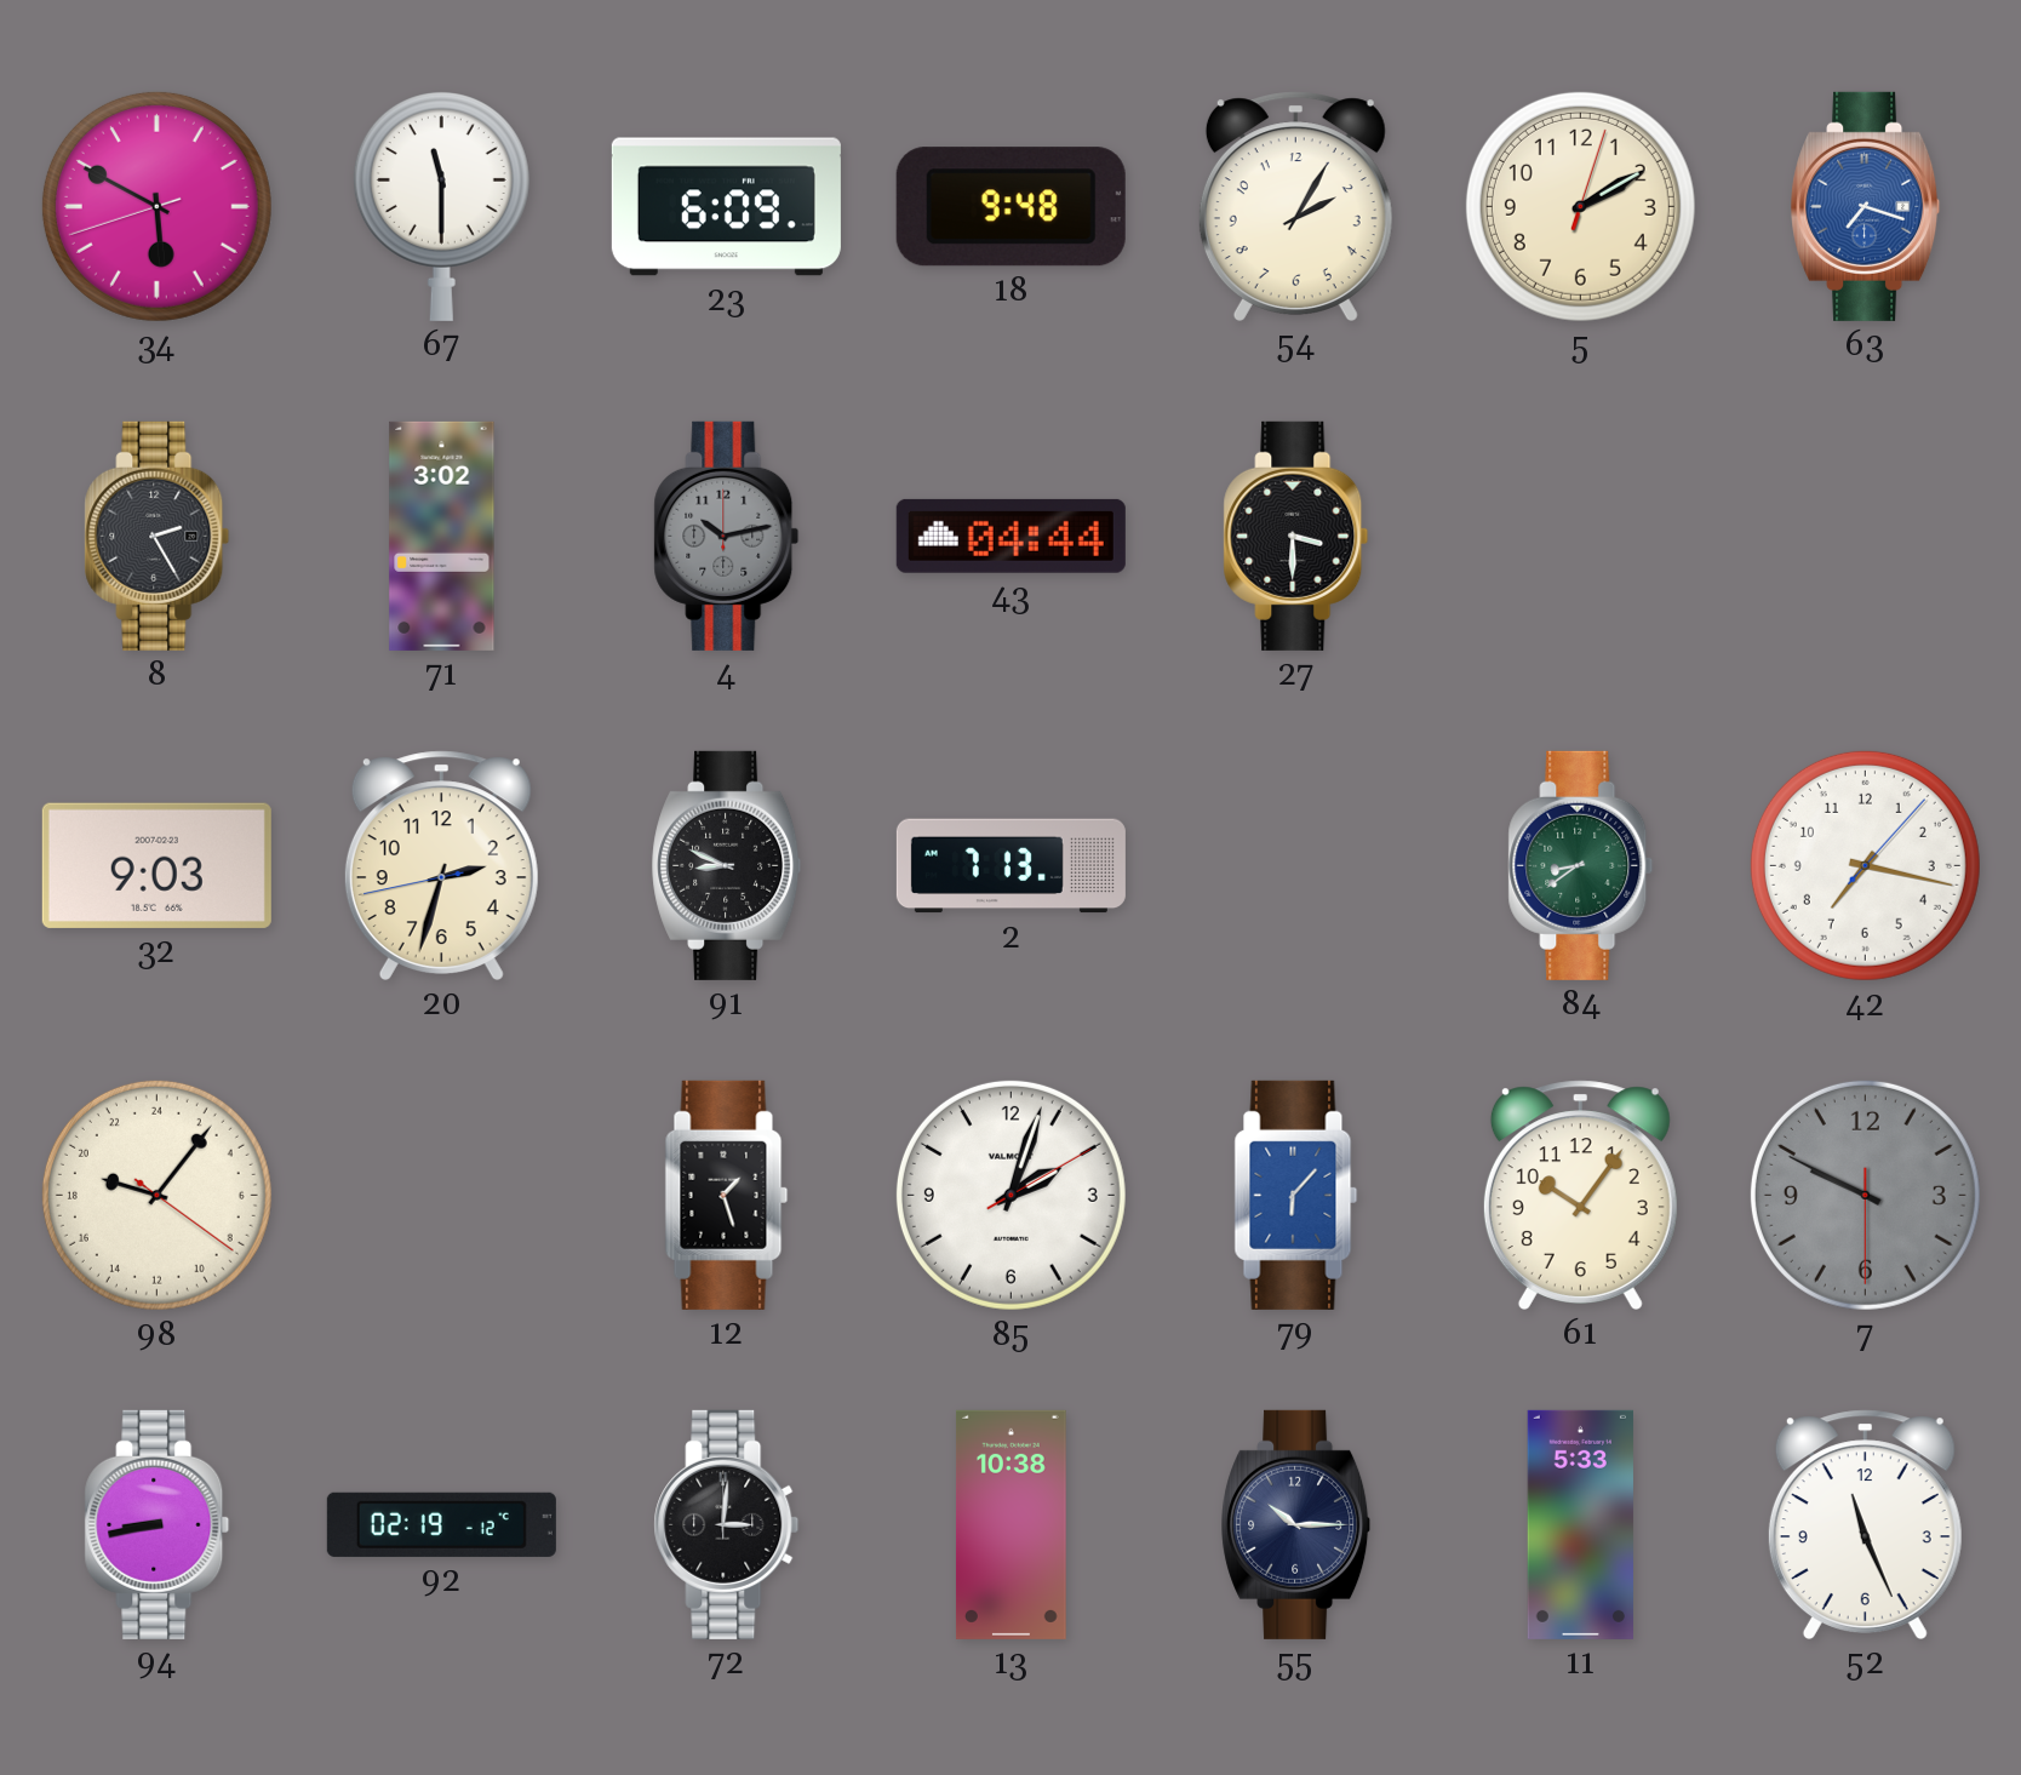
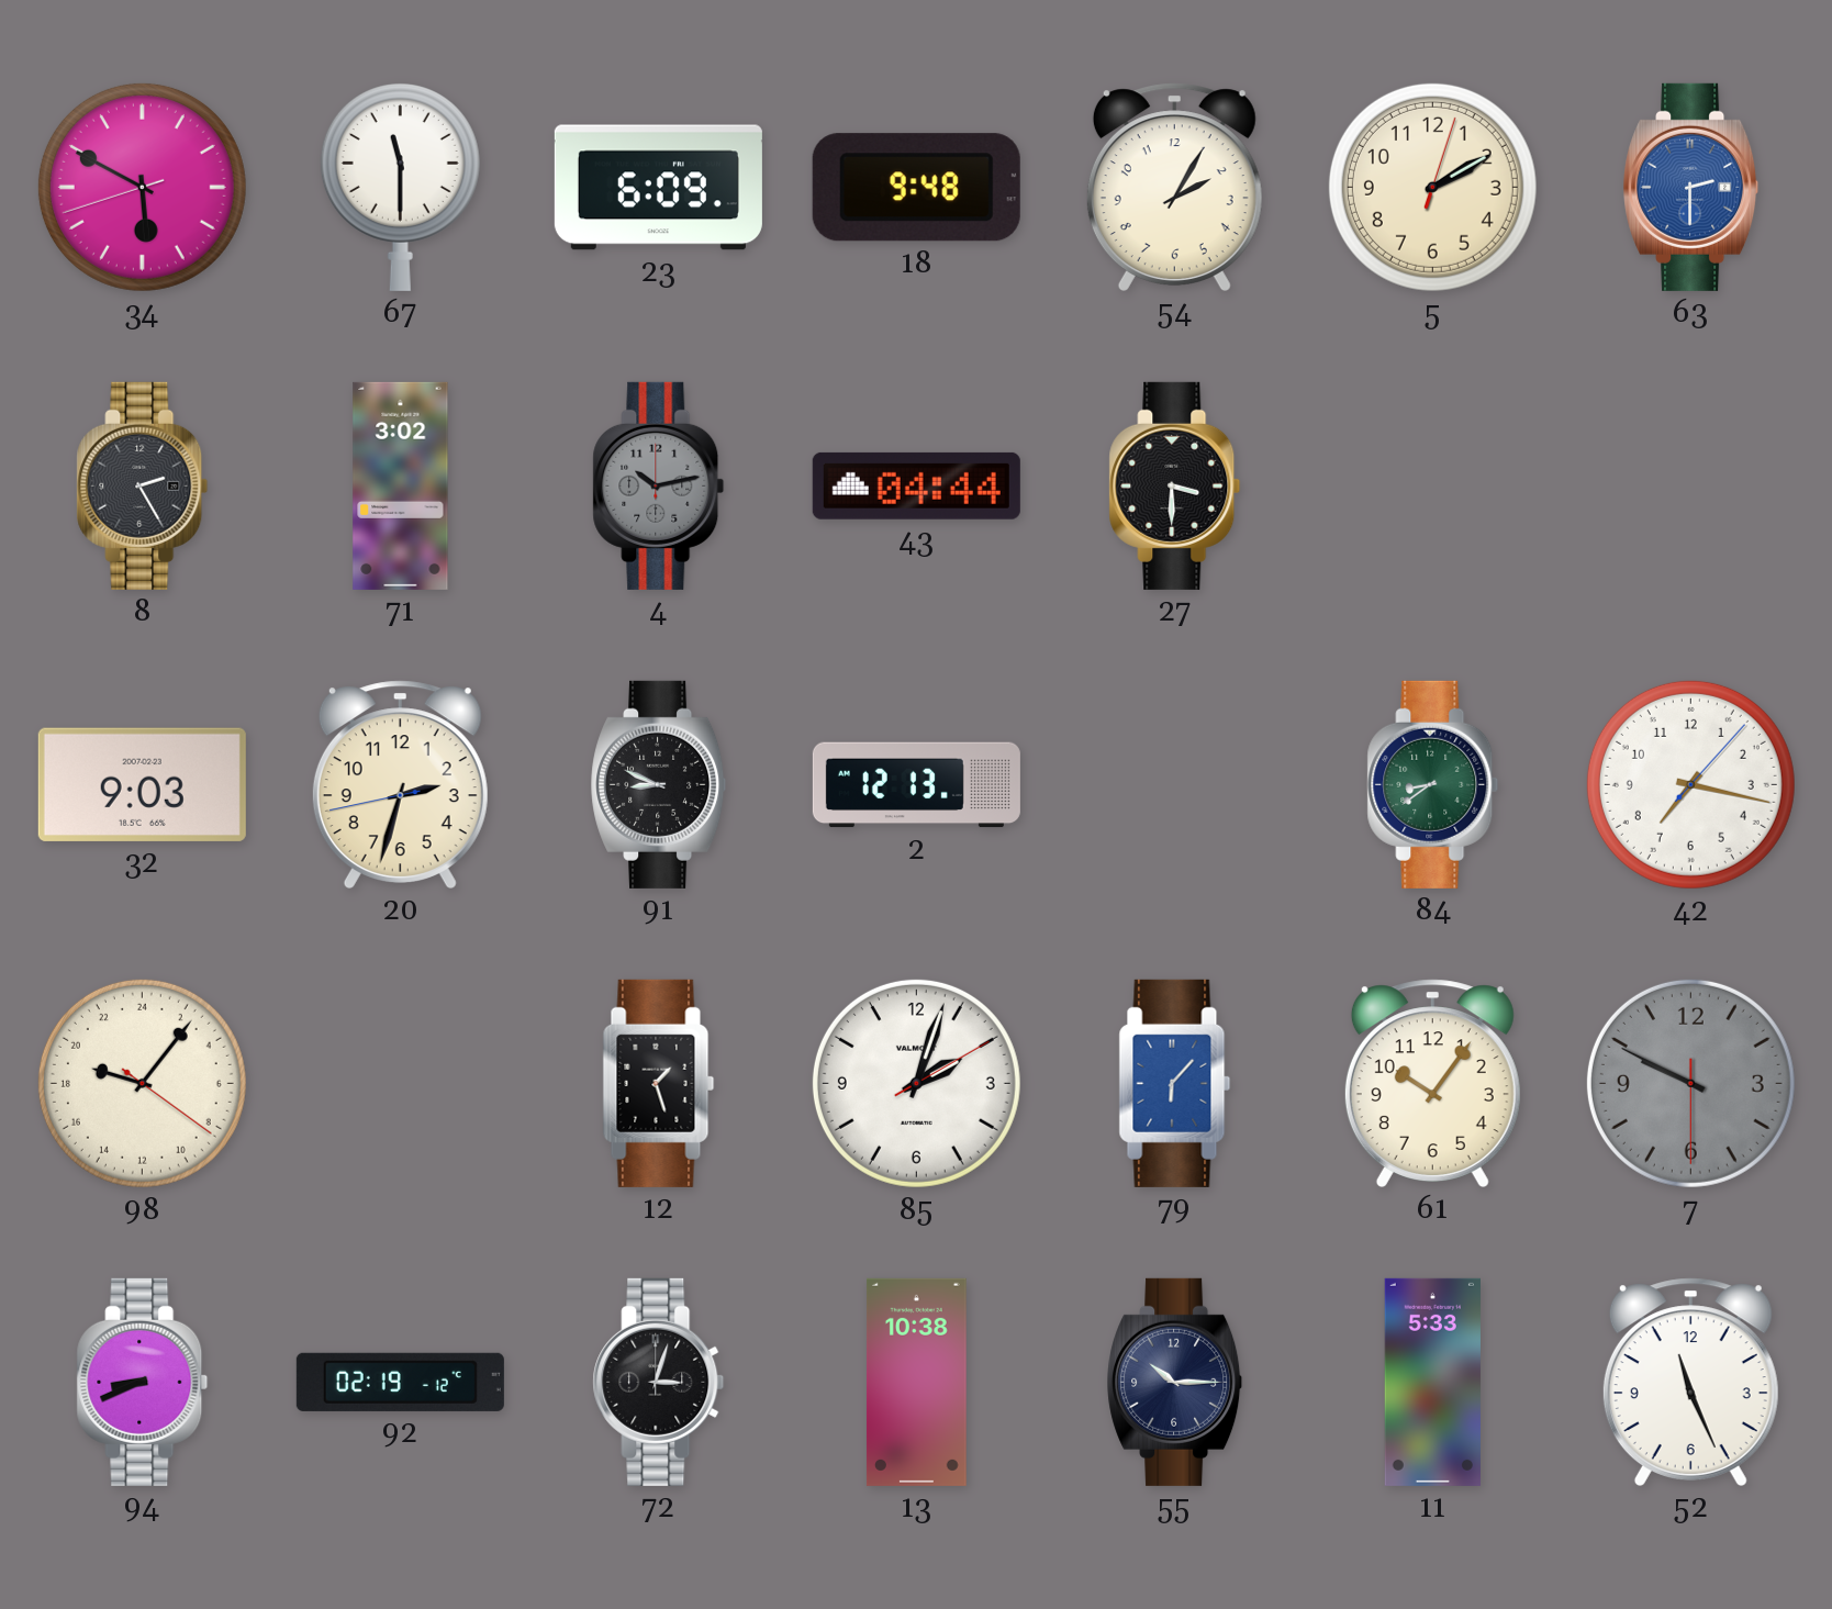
63: 7:18 -> 2:30
2: 7:13 -> 12:13
94: 8:43 -> 8:41
72: 3:01 -> 3:03
